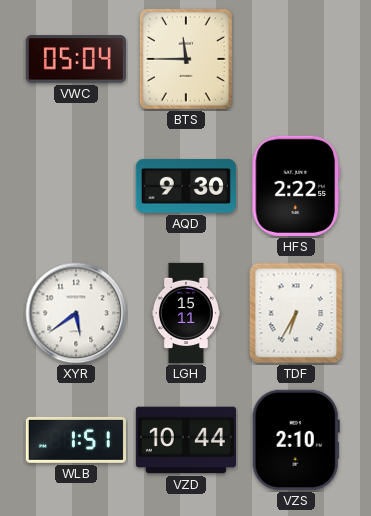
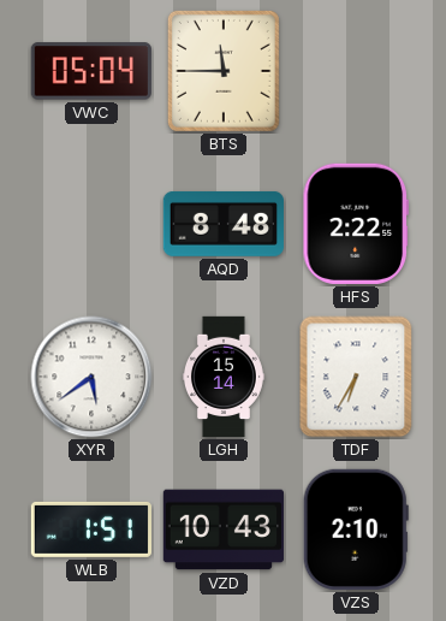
AQD: 9:30 -> 8:48
LGH: 15:11 -> 15:14
VZD: 10:44 -> 10:43
